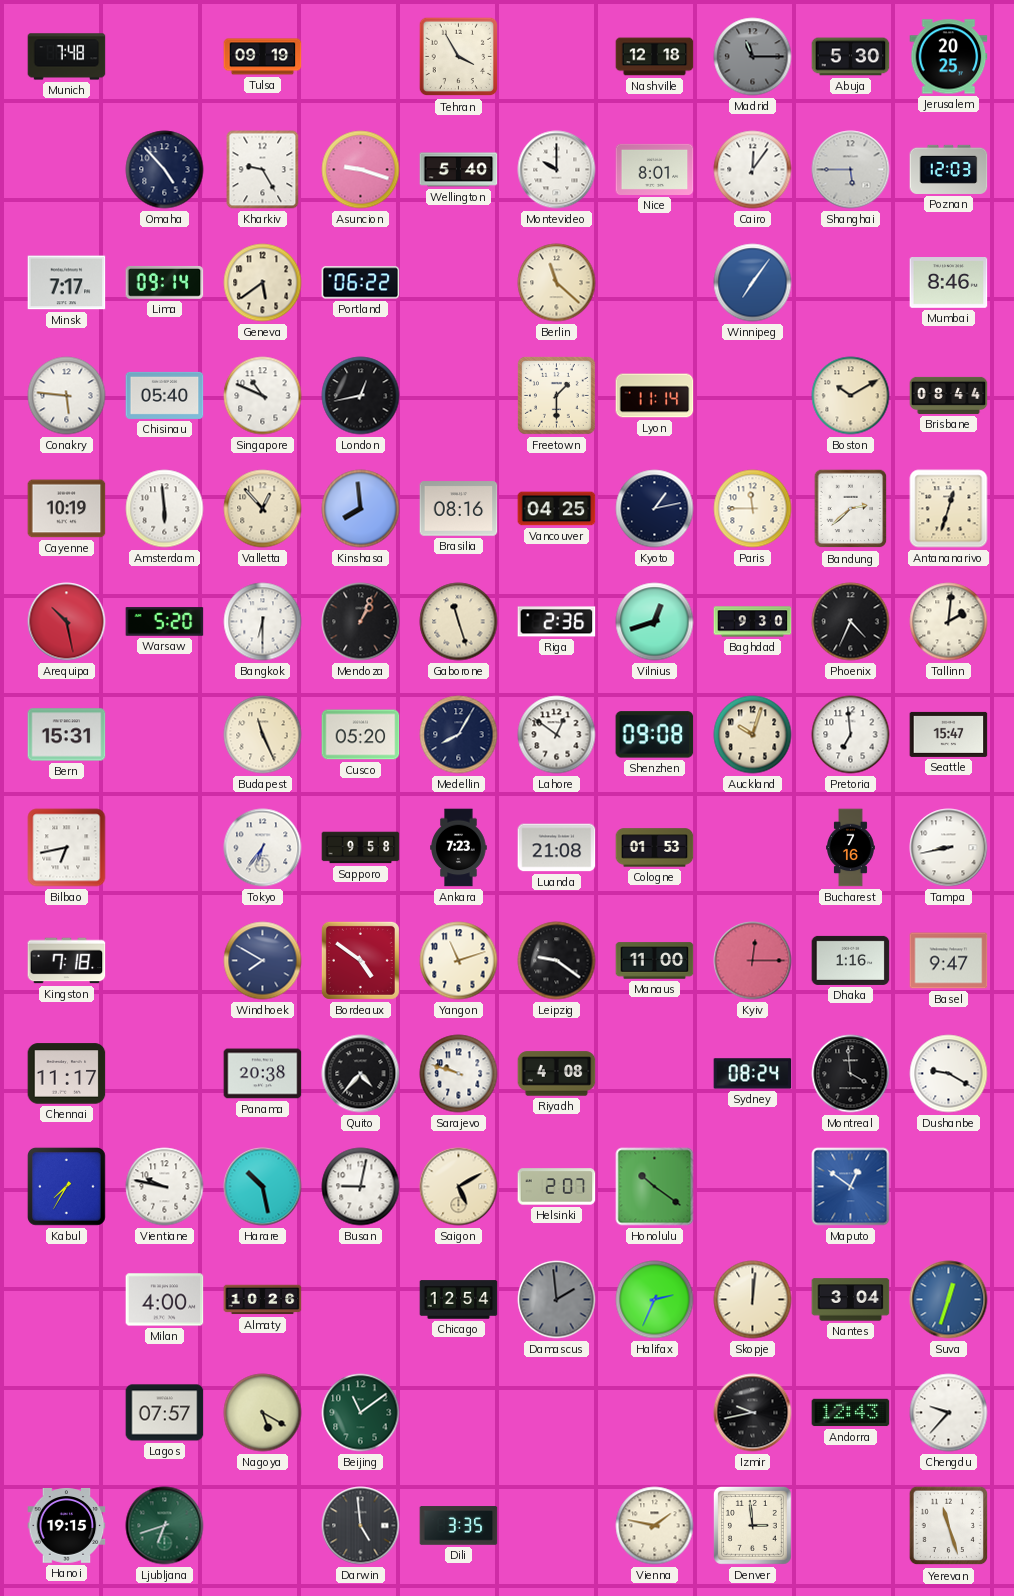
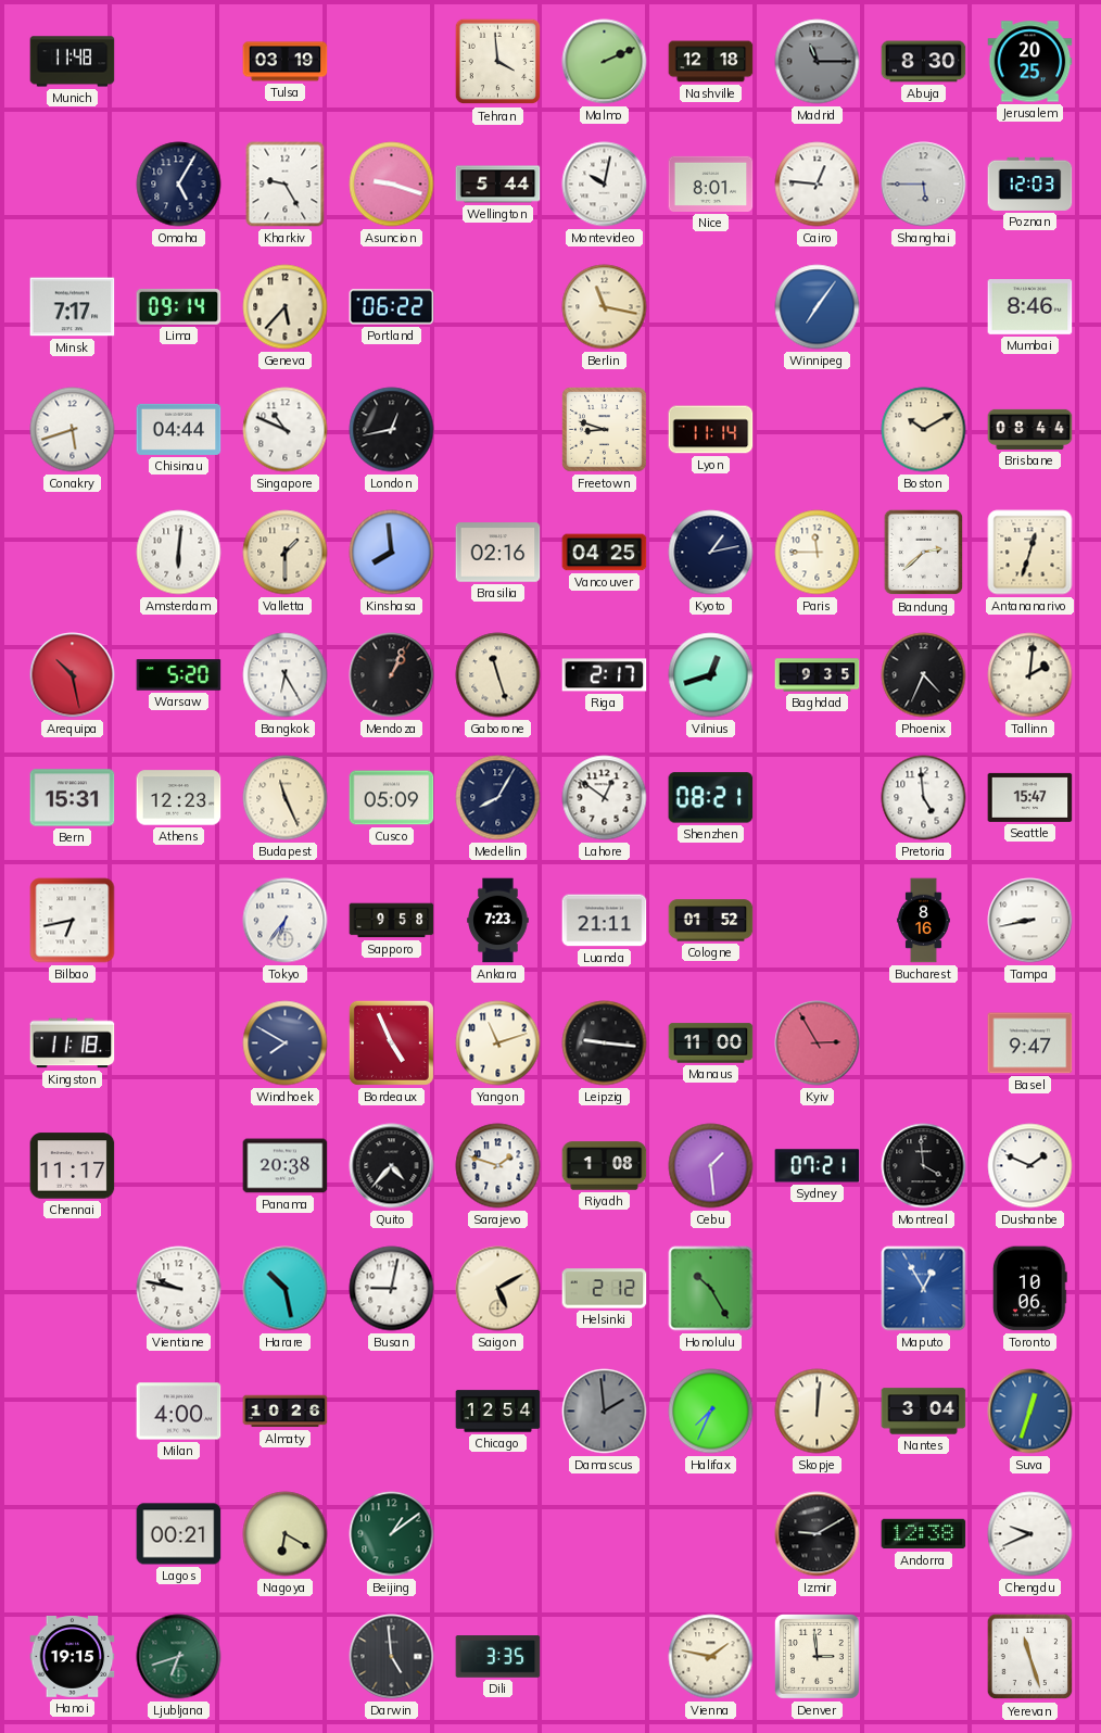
Munich: 7:48 -> 11:48
Tulsa: 09:19 -> 03:19
Tehran: 3:55 -> 3:59
Malmo: none -> 2:11
Abuja: 5:30 -> 8:30
Omaha: 4:53 -> 5:05
Wellington: 5:40 -> 5:44
Montevideo: 10:00 -> 10:02
Cairo: 12:06 -> 12:46
Geneva: 5:39 -> 5:37
Berlin: 11:22 -> 11:17
Conakry: 5:46 -> 5:42
Chisinau: 05:40 -> 04:44
Freetown: 1:30 -> 8:48
Cayenne: 10:19 -> none
Amsterdam: 5:59 -> 6:01
Valletta: 12:53 -> 1:30
Brasilia: 08:16 -> 02:16
Bangkok: 6:30 -> 6:25
Riga: 2:36 -> 2:17
Baghdad: 9:30 -> 9:35
Athens: none -> 12:23
Cusco: 05:20 -> 05:09
Shenzhen: 09:08 -> 08:21
Auckland: 10:03 -> none
Pretoria: 6:59 -> 4:59
Luanda: 21:08 -> 21:11
Cologne: 01:53 -> 01:52
Bucharest: 7:16 -> 8:16
Kingston: 7:18 -> 11:18
Bordeaux: 4:51 -> 4:56
Leipzig: 9:21 -> 9:16
Kyiv: 12:15 -> 2:55
Dhaka: 1:16 -> none
Sarajevo: 9:48 -> 1:48
Riyadh: 4:08 -> 1:08
Cebu: none -> 1:29
Sydney: 08:24 -> 07:21
Dushanbe: 9:20 -> 1:49
Kabul: 7:35 -> none
Helsinki: 2:07 -> 2:12
Honolulu: 10:21 -> 10:25
Maputo: 12:51 -> 12:55
Toronto: none -> 10:06
Halifax: 2:34 -> 7:34
Lagos: 07:57 -> 00:21
Nagoya: 5:20 -> 6:20
Beijing: 11:09 -> 1:09
Izmir: 9:43 -> 9:10
Andorra: 12:43 -> 12:38
Chengdu: 9:37 -> 9:41
